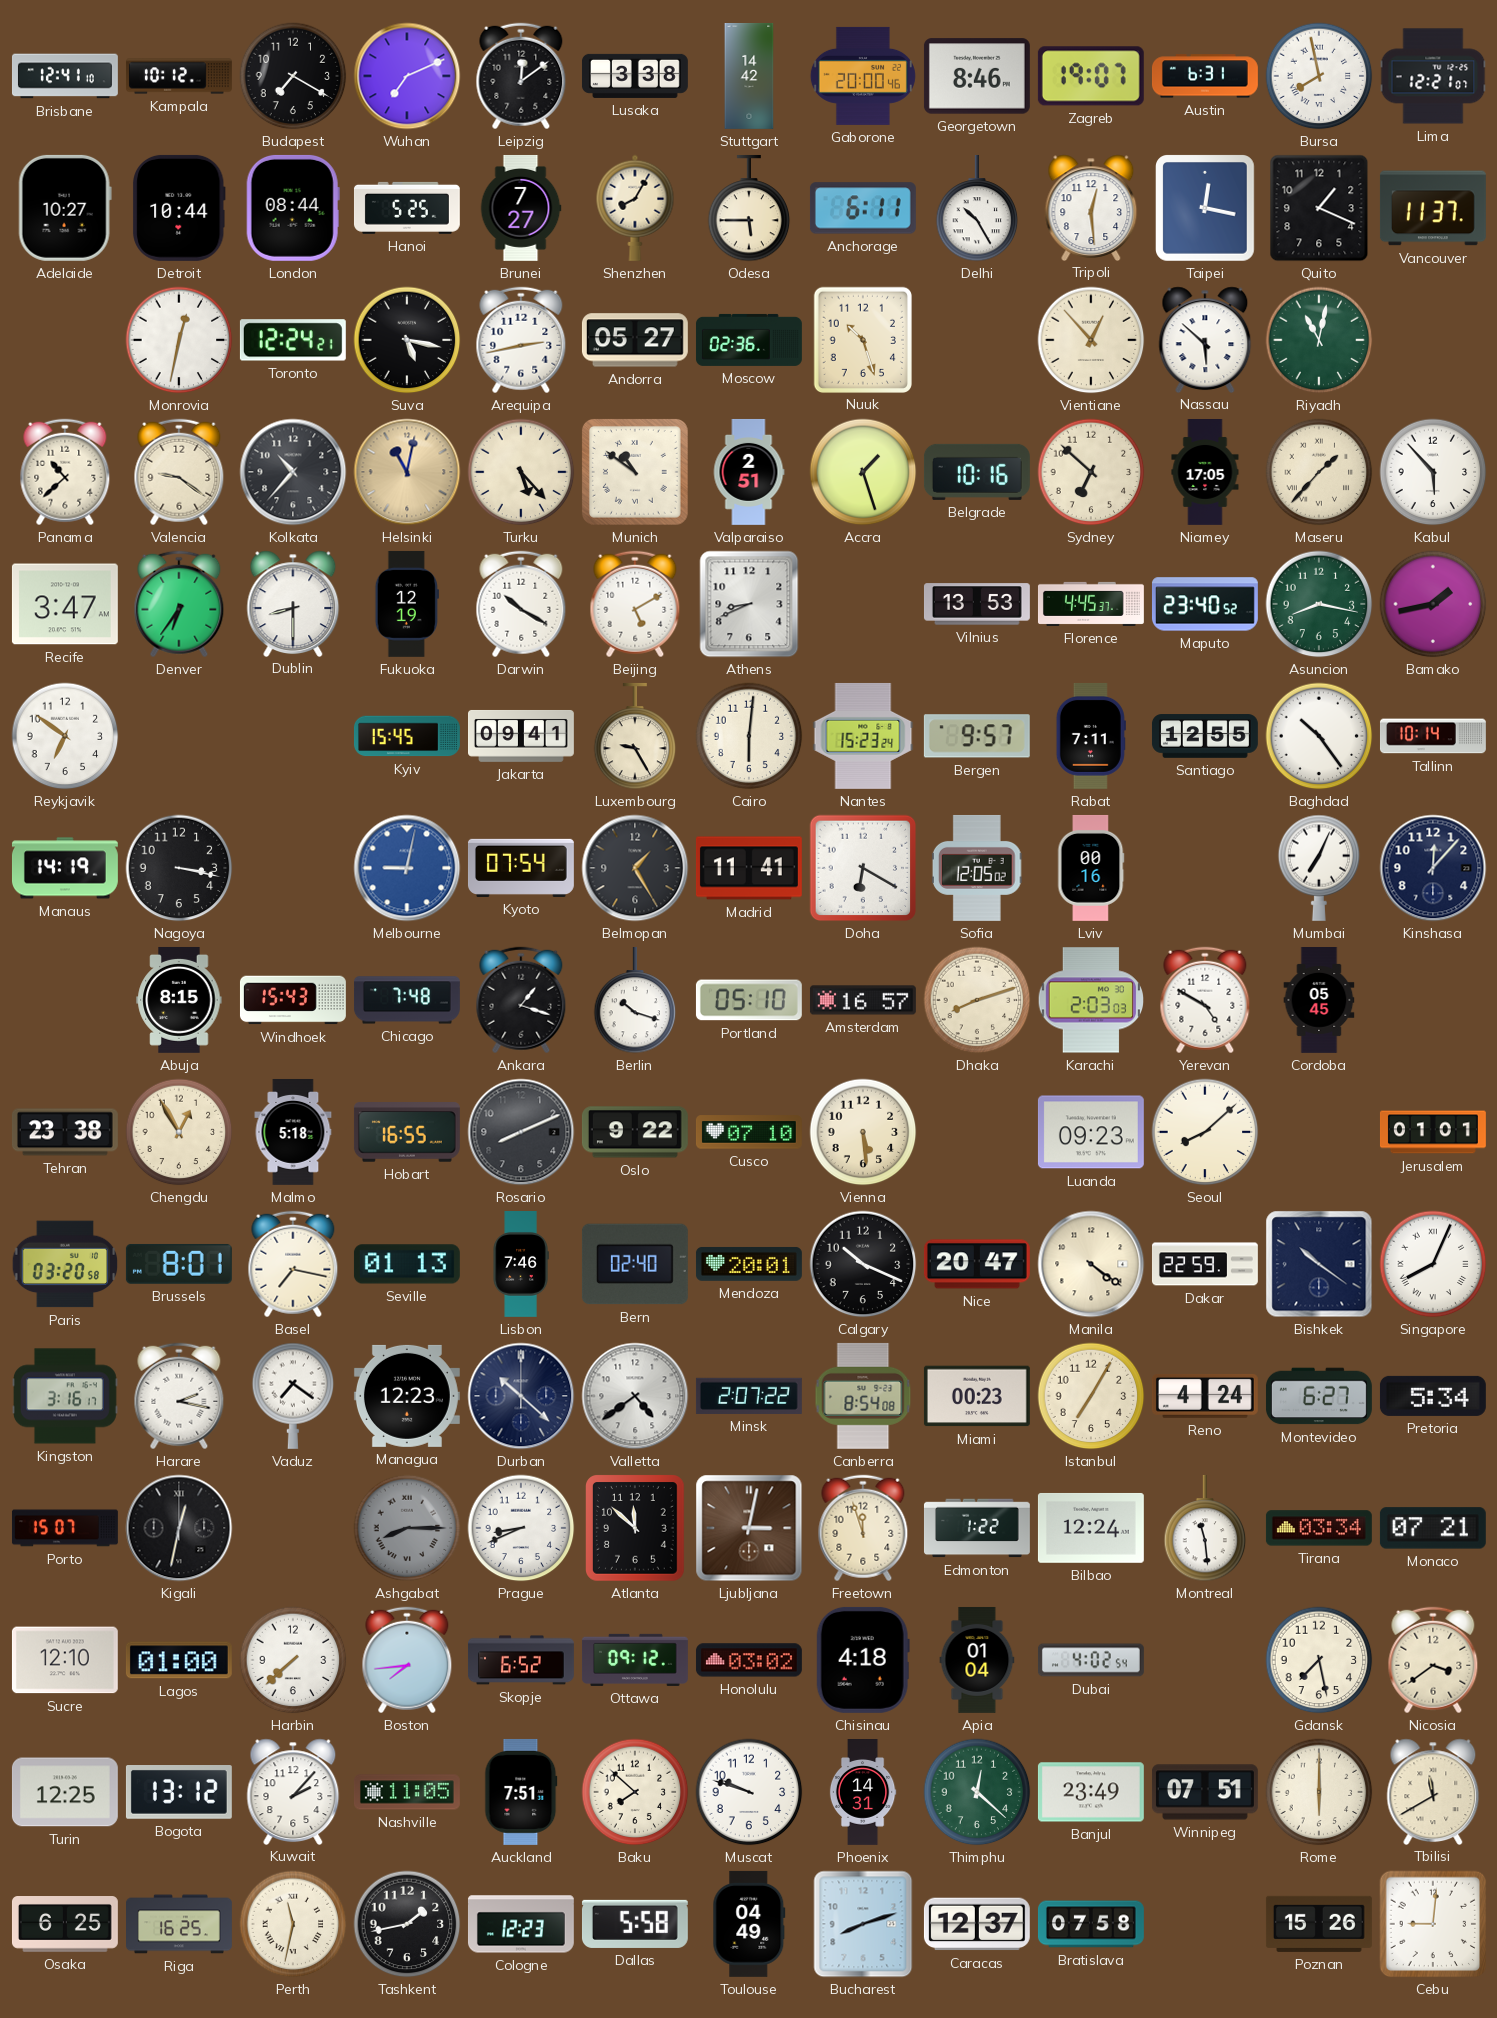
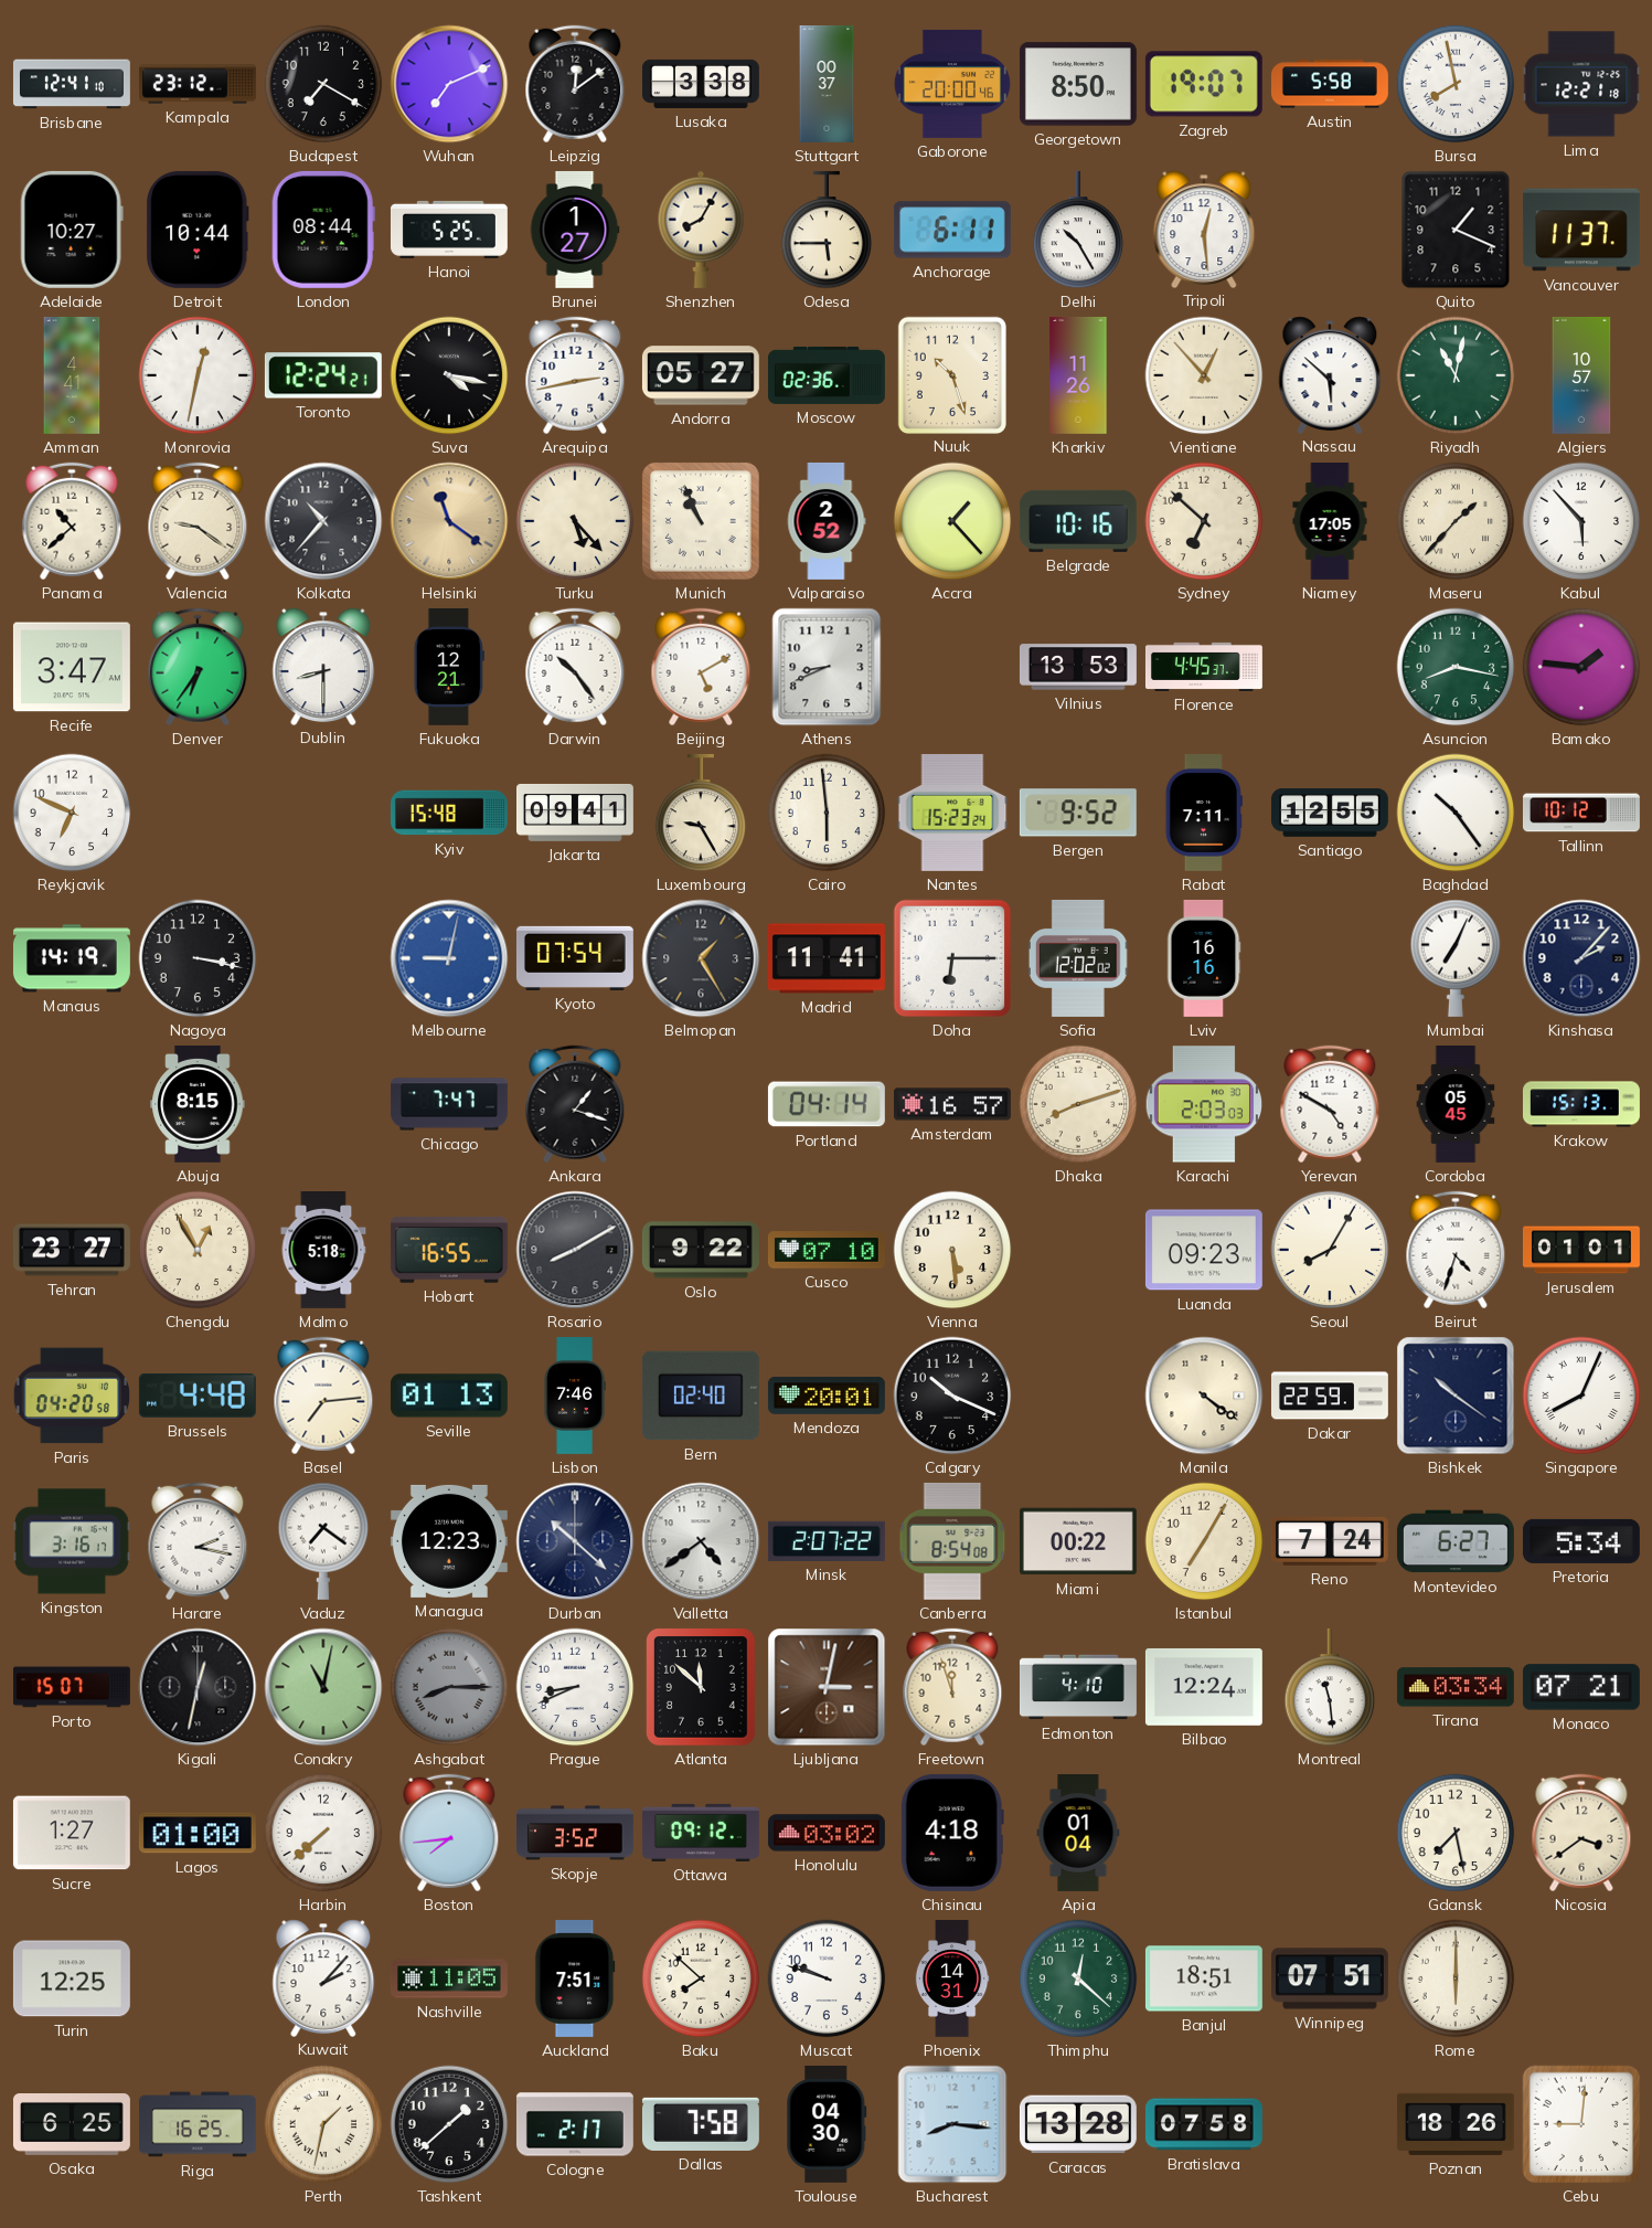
Kampala: 10:12 -> 23:12
Stuttgart: 14:42 -> 00:37
Georgetown: 8:46 -> 8:50
Austin: 6:31 -> 5:58
Lima: 12:21:07 -> 12:21:18
Brunei: 7:27 -> 1:27
Taipei: 12:17 -> none
Amman: none -> 4:41
Suva: 5:17 -> 4:17
Kharkiv: none -> 11:26
Algiers: none -> 10:57
Helsinki: 11:02 -> 11:21
Munich: 10:51 -> 10:56
Valparaiso: 2:51 -> 2:52
Accra: 1:27 -> 1:23
Fukuoka: 12:19 -> 12:21
Darwin: 10:20 -> 10:24
Maputo: 23:40 -> none
Bamako: 1:43 -> 1:46
Reykjavik: 6:51 -> 6:49
Kyiv: 15:45 -> 15:48
Cairo: 6:01 -> 5:59
Bergen: 9:57 -> 9:52
Tallinn: 10:14 -> 10:12
Doha: 6:20 -> 6:15
Sofia: 12:05 -> 12:02
Lviv: 00:16 -> 16:16
Kinshasa: 12:07 -> 2:07
Windhoek: 15:43 -> none
Chicago: 7:48 -> 7:47
Berlin: 10:18 -> none
Portland: 05:10 -> 04:14
Krakow: none -> 15:13
Tehran: 23:38 -> 23:27
Rosario: 8:11 -> 8:10
Seoul: 8:08 -> 8:05
Beirut: none -> 4:33
Paris: 03:20 -> 04:20
Brussels: 8:01 -> 4:48
Basel: 7:17 -> 7:14
Nice: 20:47 -> none
Miami: 00:23 -> 00:22
Reno: 4:24 -> 7:24
Conakry: none -> 11:02
Edmonton: 1:22 -> 4:10
Sucre: 12:10 -> 1:27
Skopje: 6:52 -> 3:52
Dubai: 4:02 -> none
Bogota: 13:12 -> none
Banjul: 23:49 -> 18:51
Tbilisi: 11:40 -> none
Perth: 11:32 -> 1:32
Tashkent: 1:43 -> 1:38
Cologne: 12:23 -> 2:17
Dallas: 5:58 -> 7:58
Toulouse: 04:49 -> 04:30
Bucharest: 8:12 -> 8:16
Caracas: 12:37 -> 13:28
Poznan: 15:26 -> 18:26
